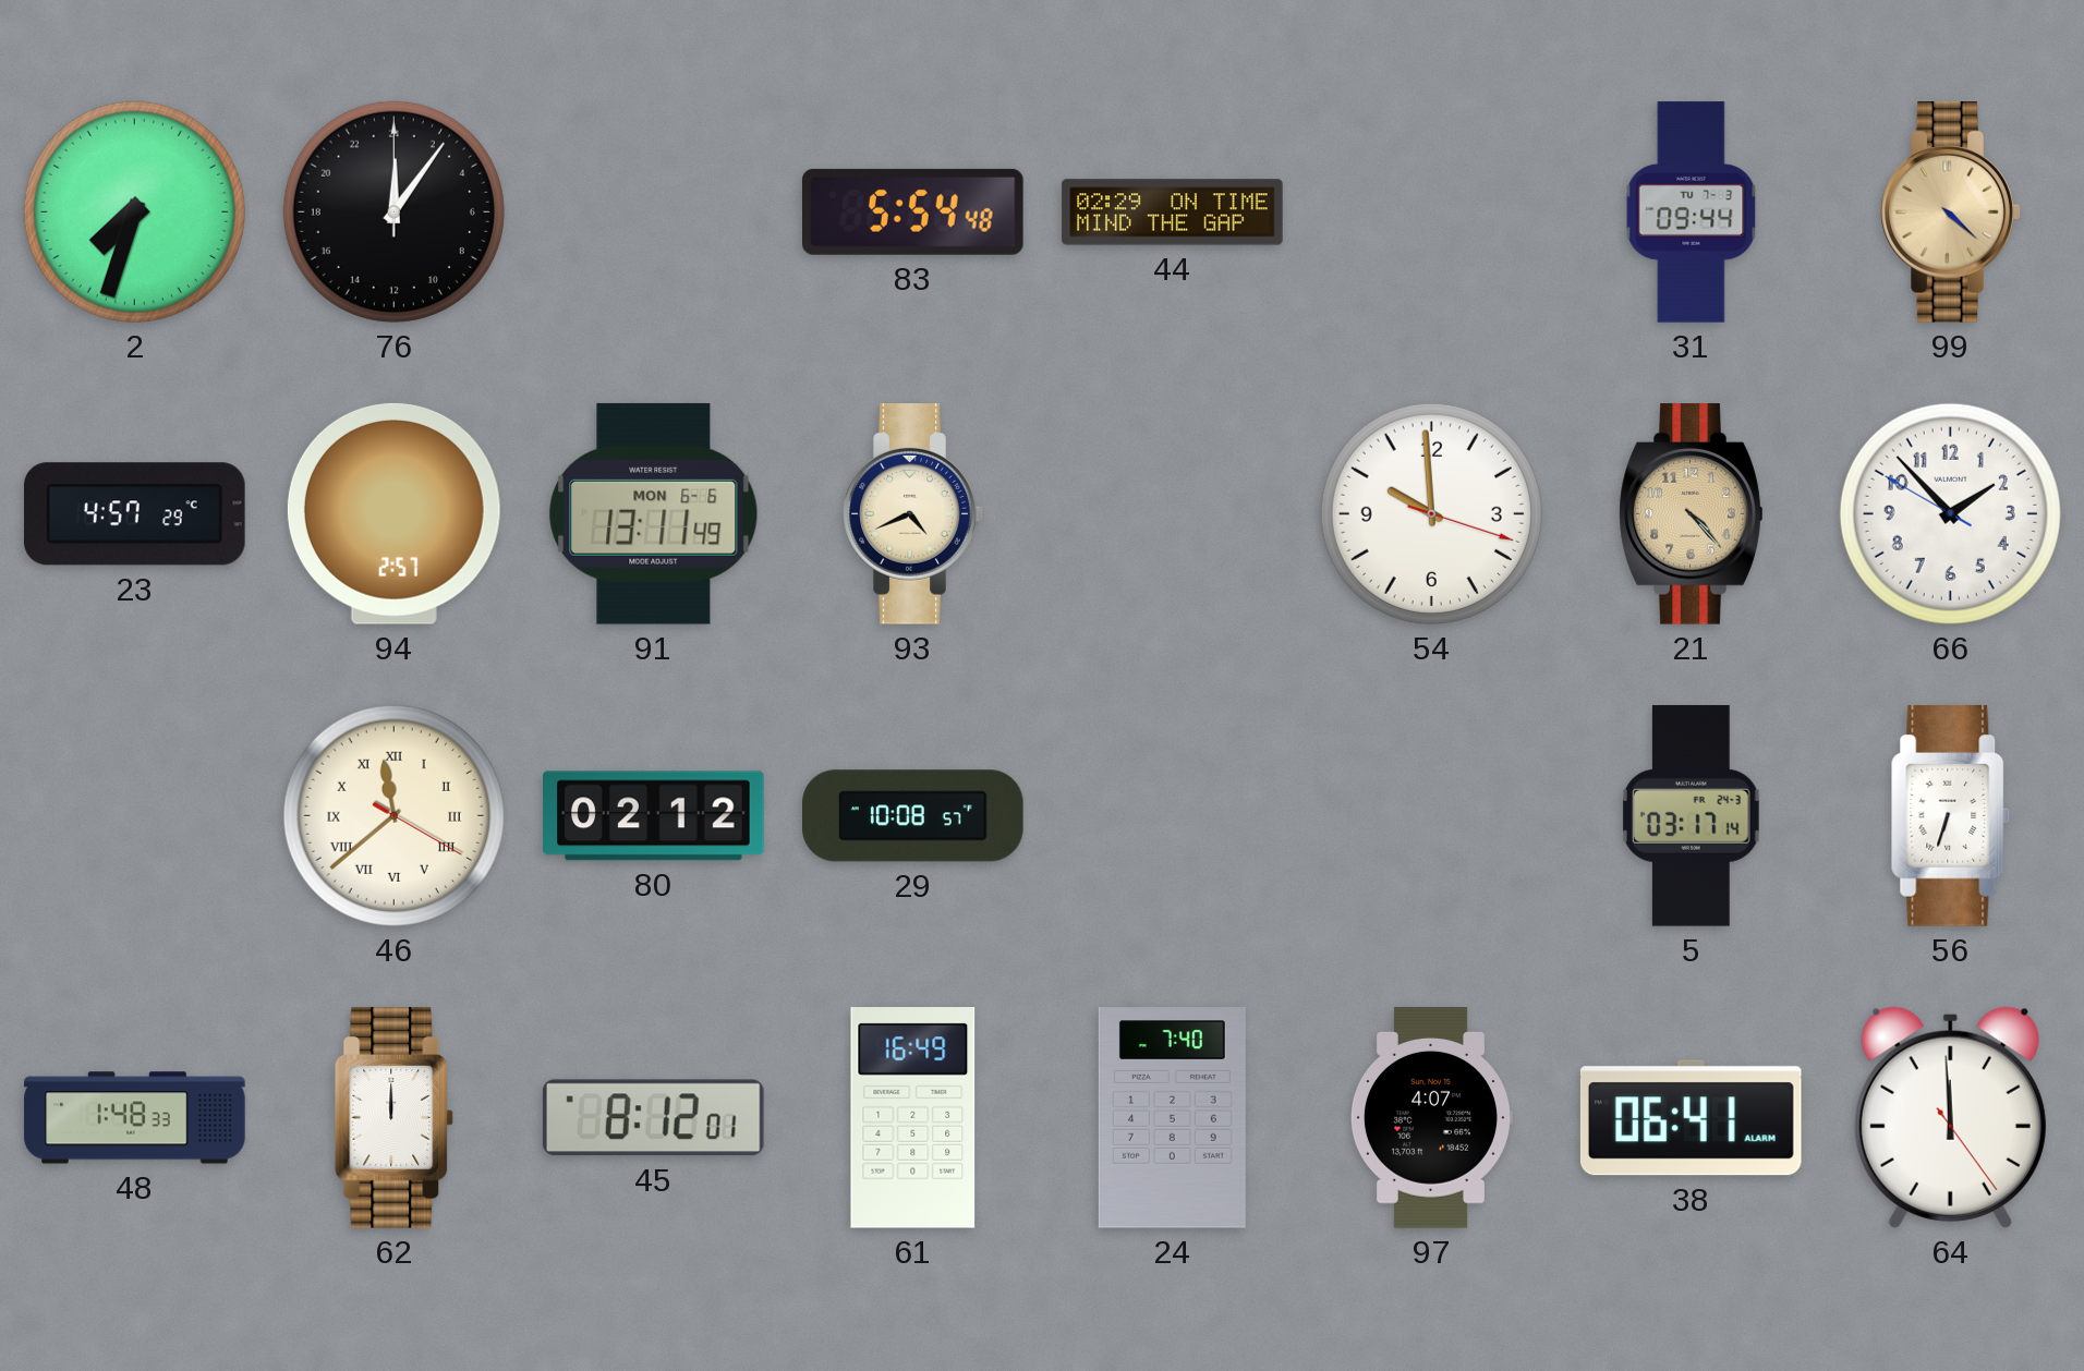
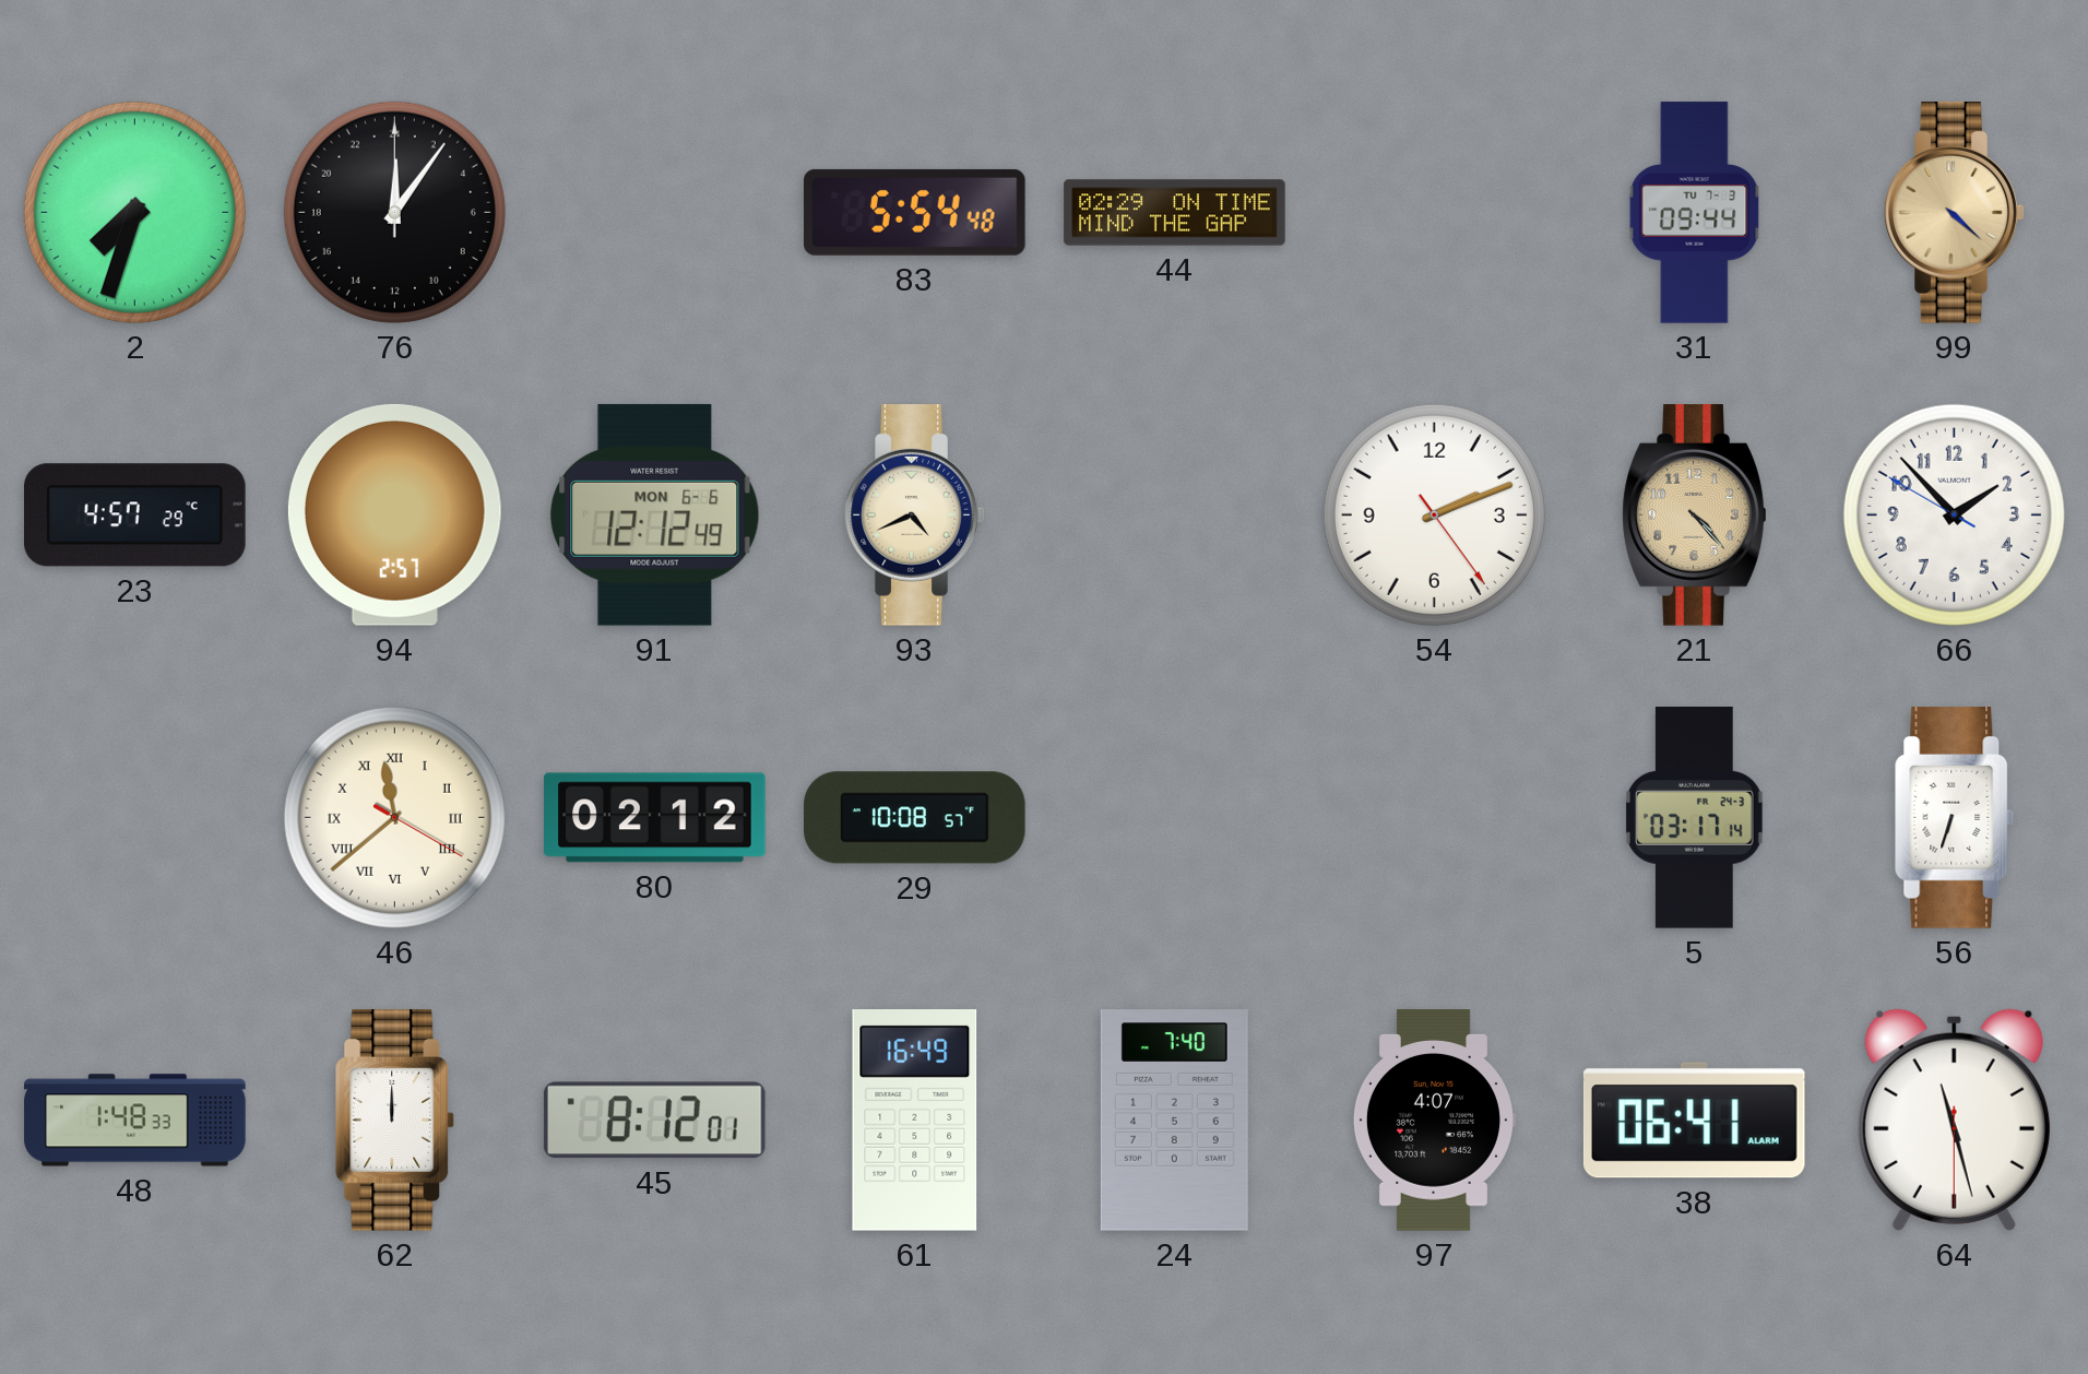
91: 13:11 -> 12:12
54: 9:59 -> 2:11
64: 11:59 -> 11:27
